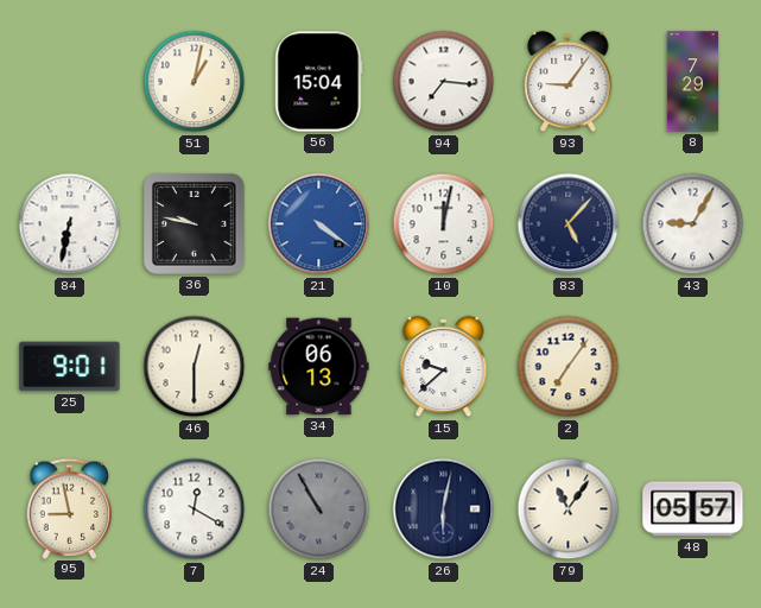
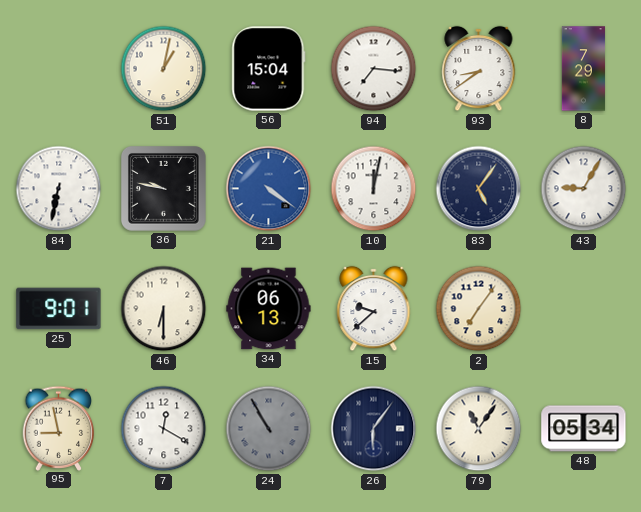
93: 9:06 -> 8:39
83: 5:07 -> 5:06
46: 12:30 -> 6:30
26: 6:02 -> 6:06
48: 05:57 -> 05:34
